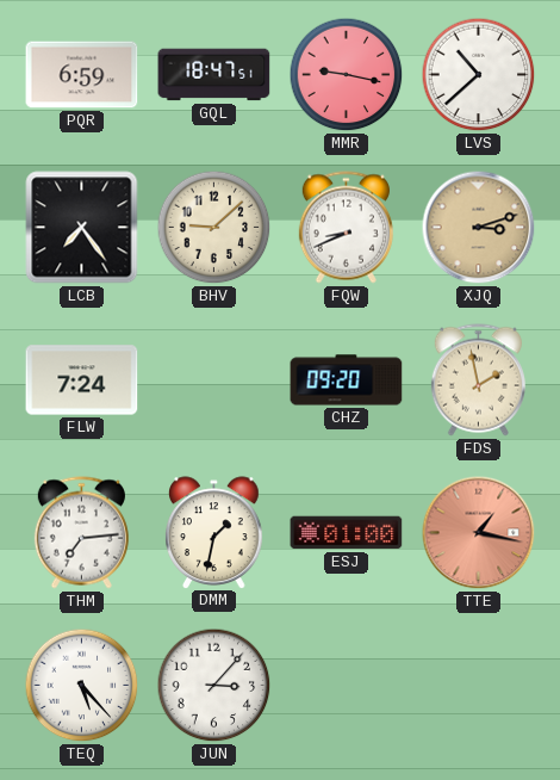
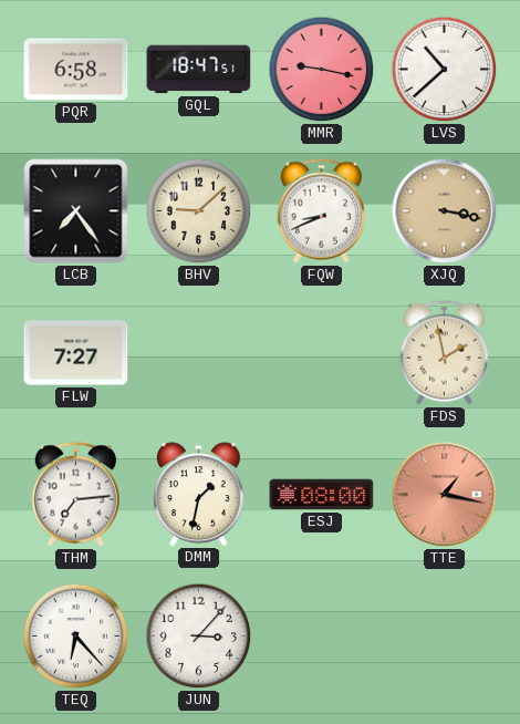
PQR: 6:59 -> 6:58
XJQ: 3:12 -> 3:17
FLW: 7:24 -> 7:27
CHZ: 09:20 -> none
ESJ: 01:00 -> 08:00
TEQ: 5:23 -> 6:23
